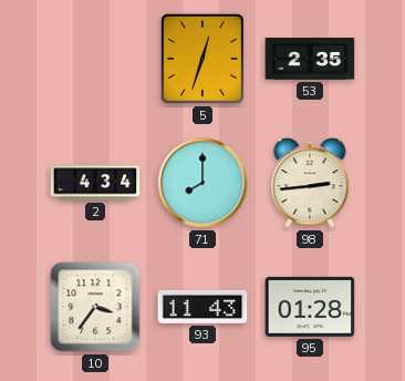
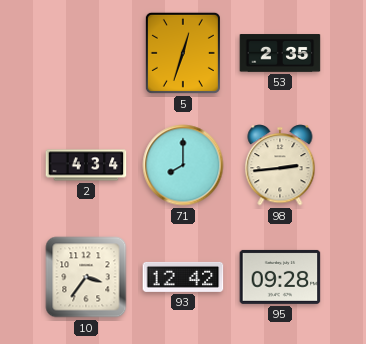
93: 11:43 -> 12:42
95: 01:28 -> 09:28
